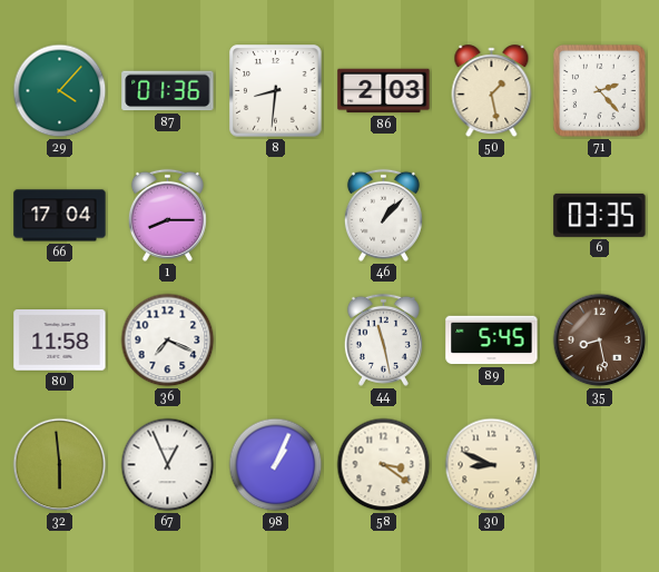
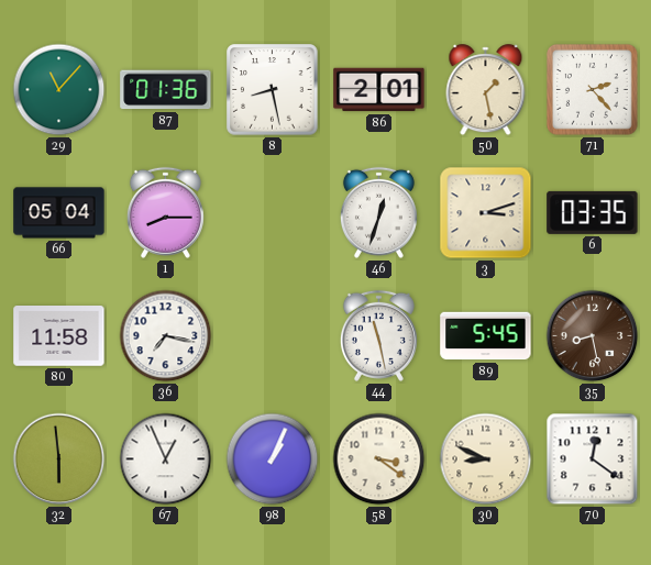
29: 4:07 -> 11:07
8: 8:31 -> 8:28
86: 2:03 -> 2:01
66: 17:04 -> 05:04
46: 1:07 -> 12:33
3: none -> 3:12
36: 7:19 -> 7:17
70: none -> 12:21
